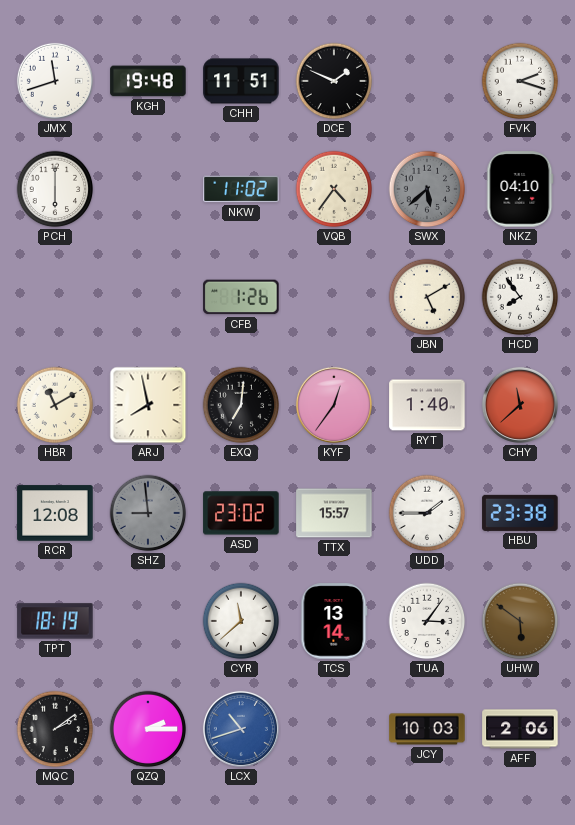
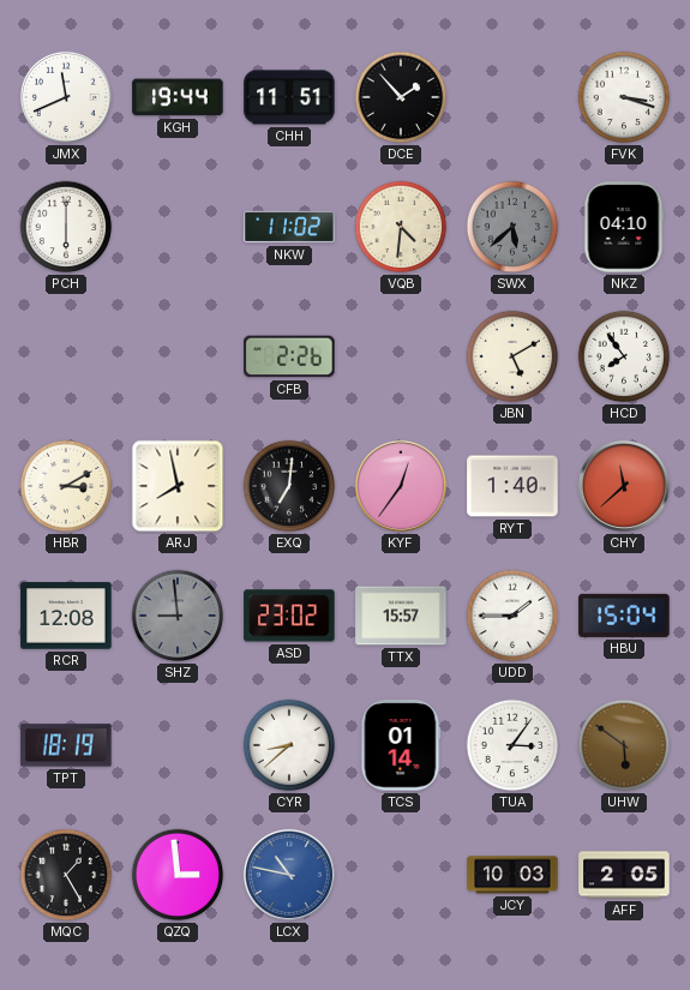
JMX: 11:42 -> 11:41
KGH: 19:48 -> 19:44
DCE: 1:49 -> 1:53
FVK: 2:18 -> 3:18
VQB: 4:36 -> 4:31
CFB: 1:26 -> 2:26
HBR: 11:10 -> 3:10
HBU: 23:38 -> 15:04
CYR: 11:38 -> 8:38
TCS: 13:14 -> 01:14
MQC: 2:09 -> 1:25
QZQ: 2:15 -> 2:59
LCX: 10:42 -> 10:47
AFF: 2:06 -> 2:05
